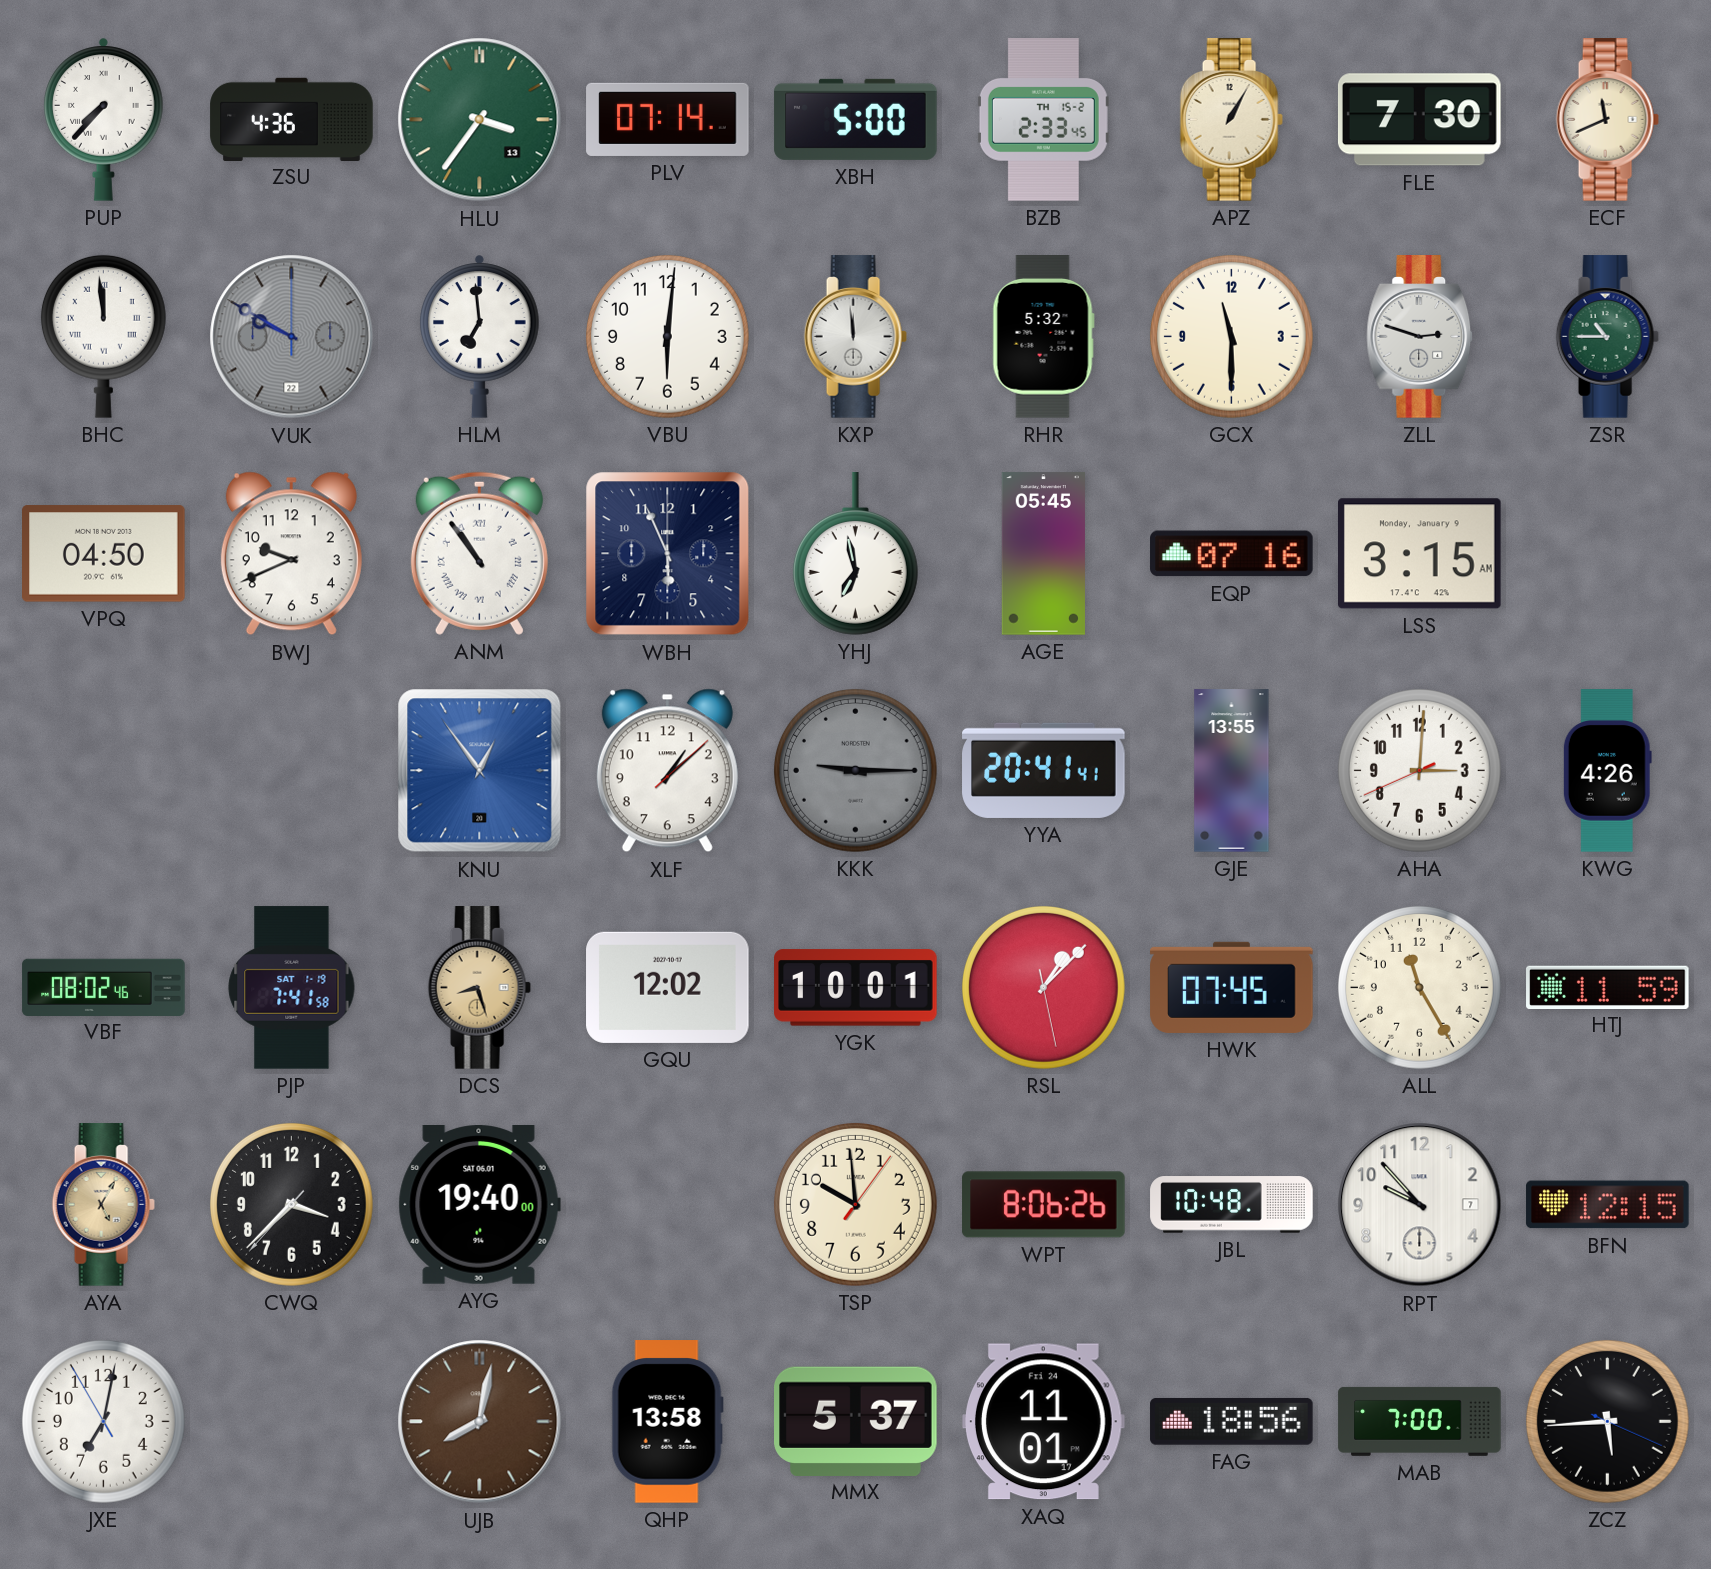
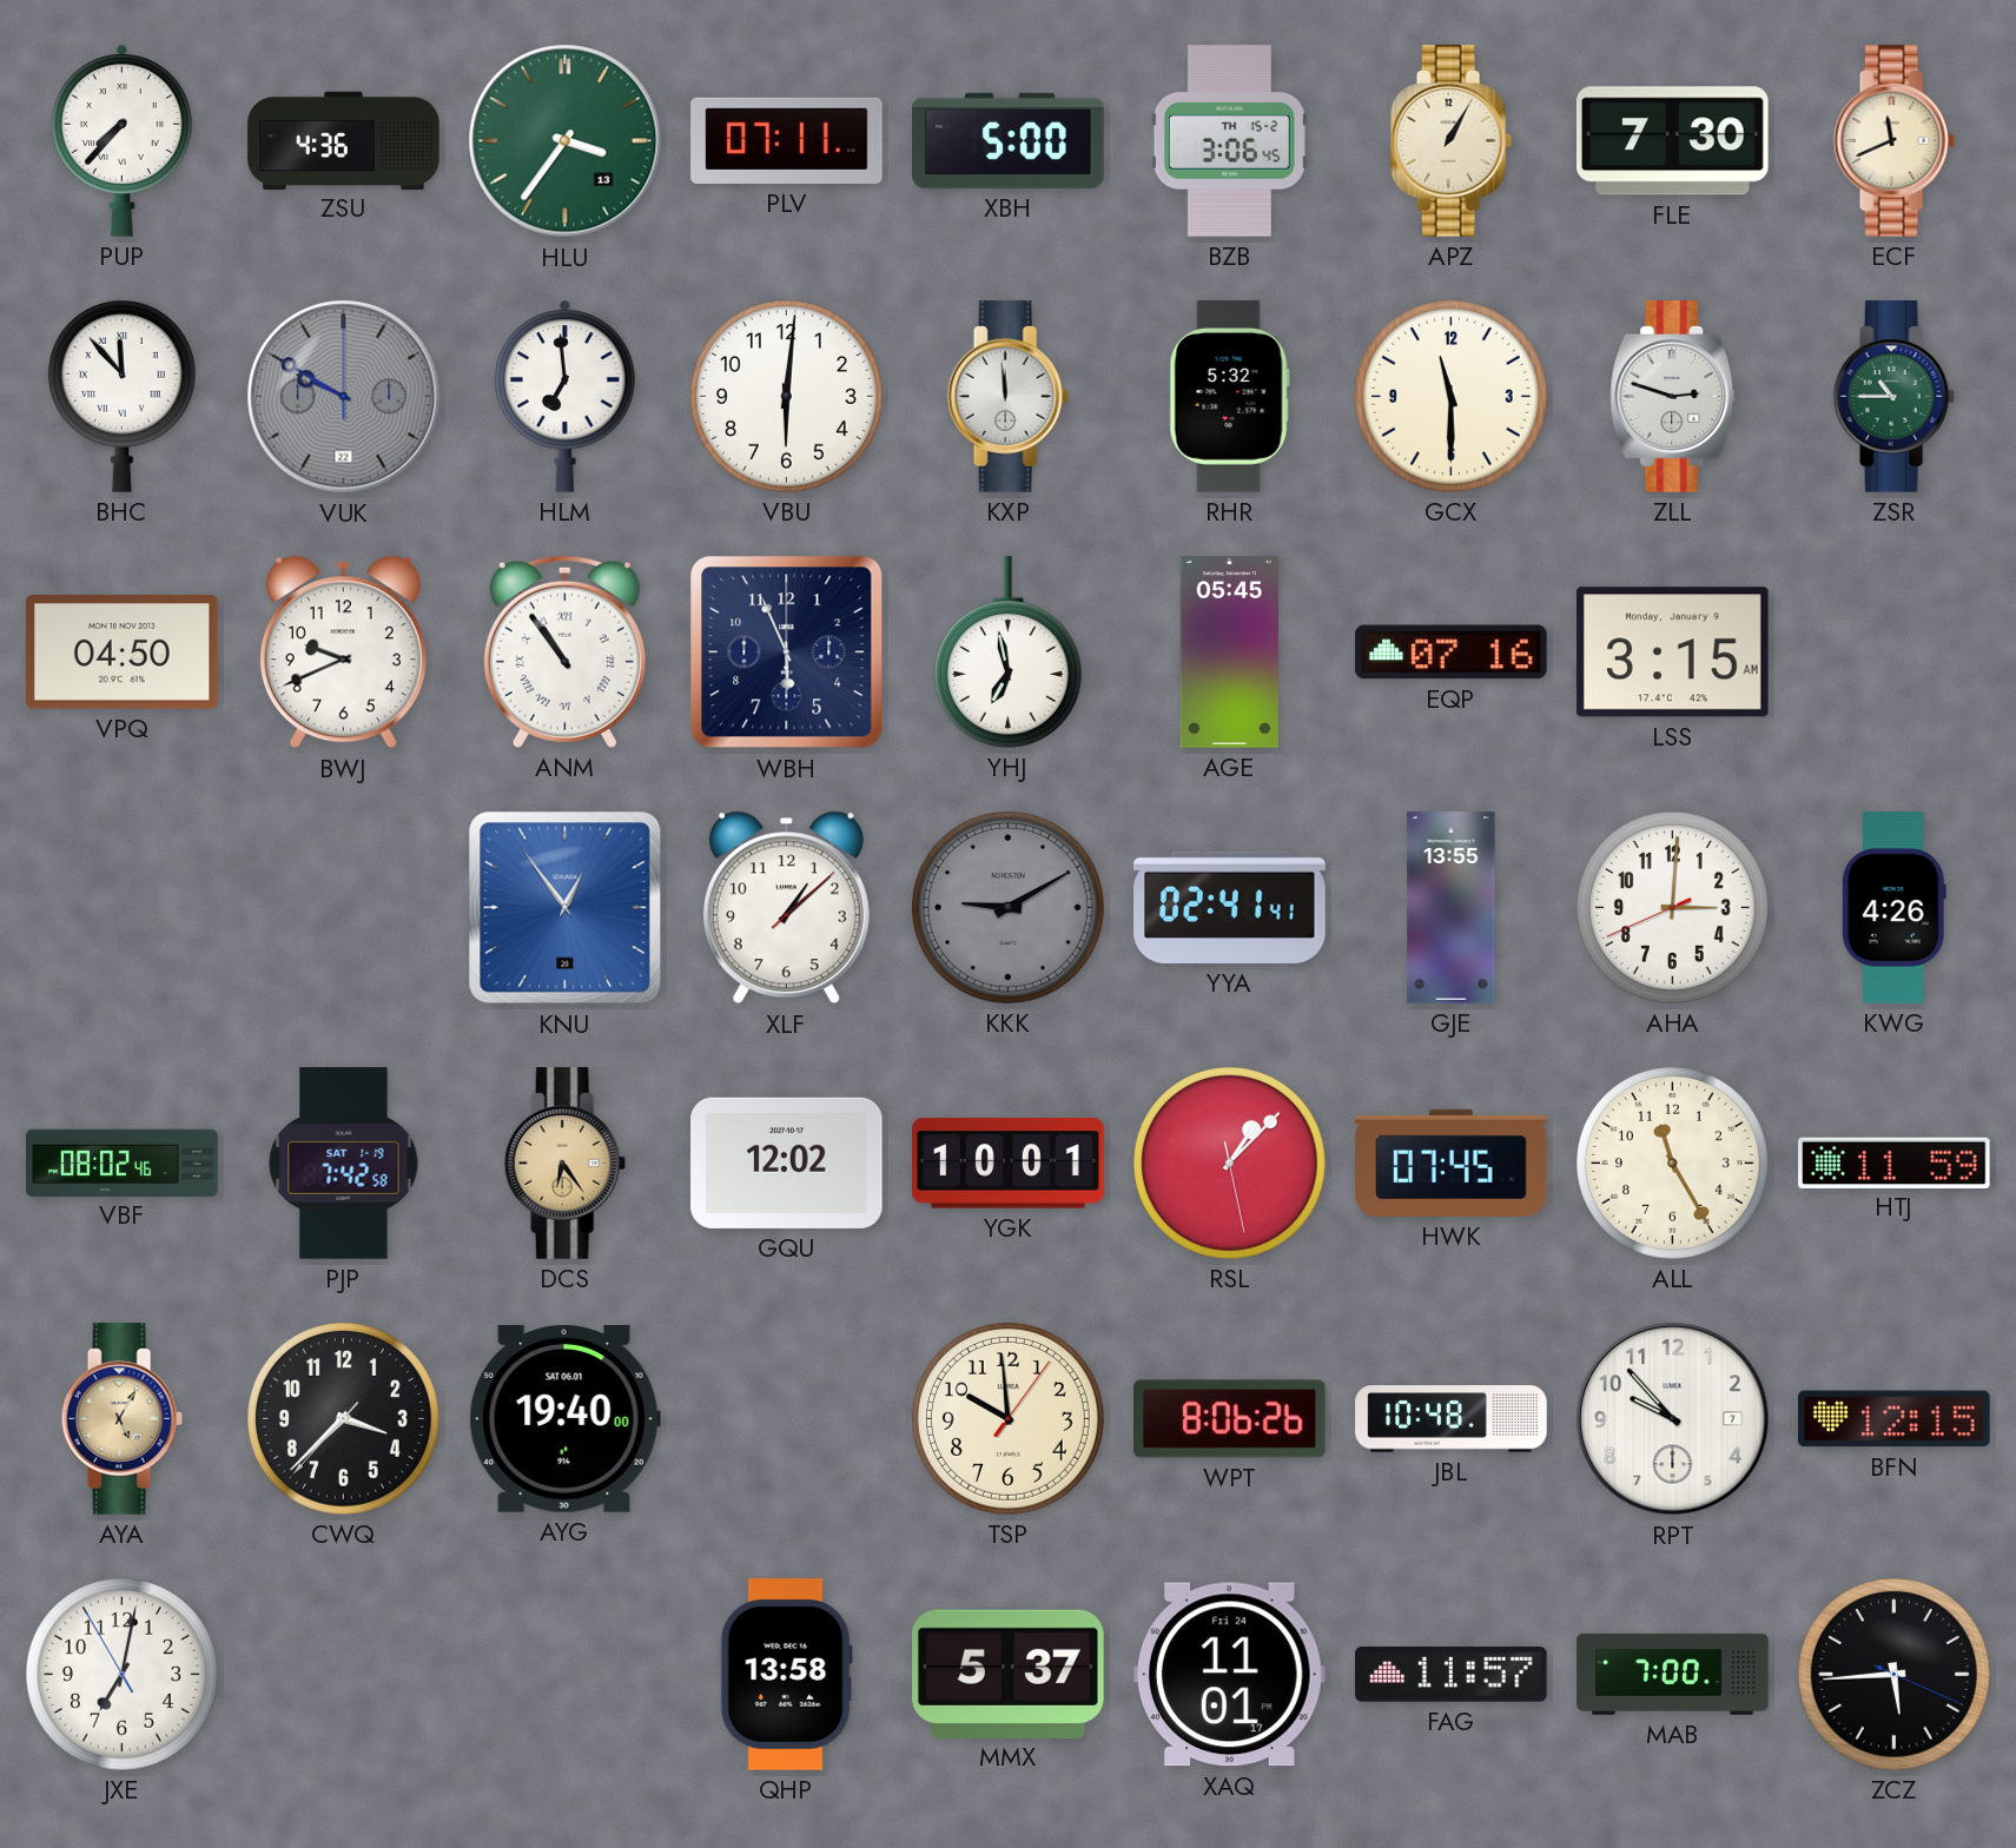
PLV: 07:14 -> 07:11
BZB: 2:33 -> 3:06
BHC: 11:59 -> 11:53
KKK: 9:15 -> 9:10
YYA: 20:41 -> 02:41
PJP: 7:41 -> 7:42
DCS: 8:27 -> 6:24
UJB: 8:02 -> none
FAG: 18:56 -> 11:57
